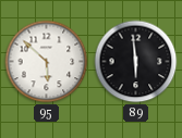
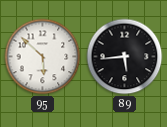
89: 5:59 -> 5:44
